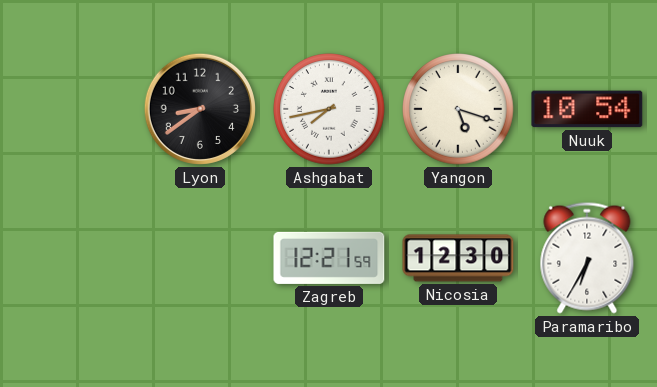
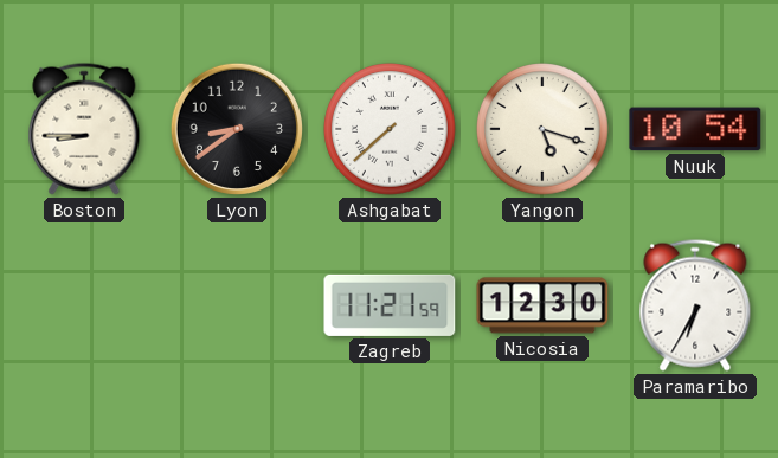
Boston: none -> 8:45
Ashgabat: 7:43 -> 7:38
Zagreb: 12:21 -> 11:21
